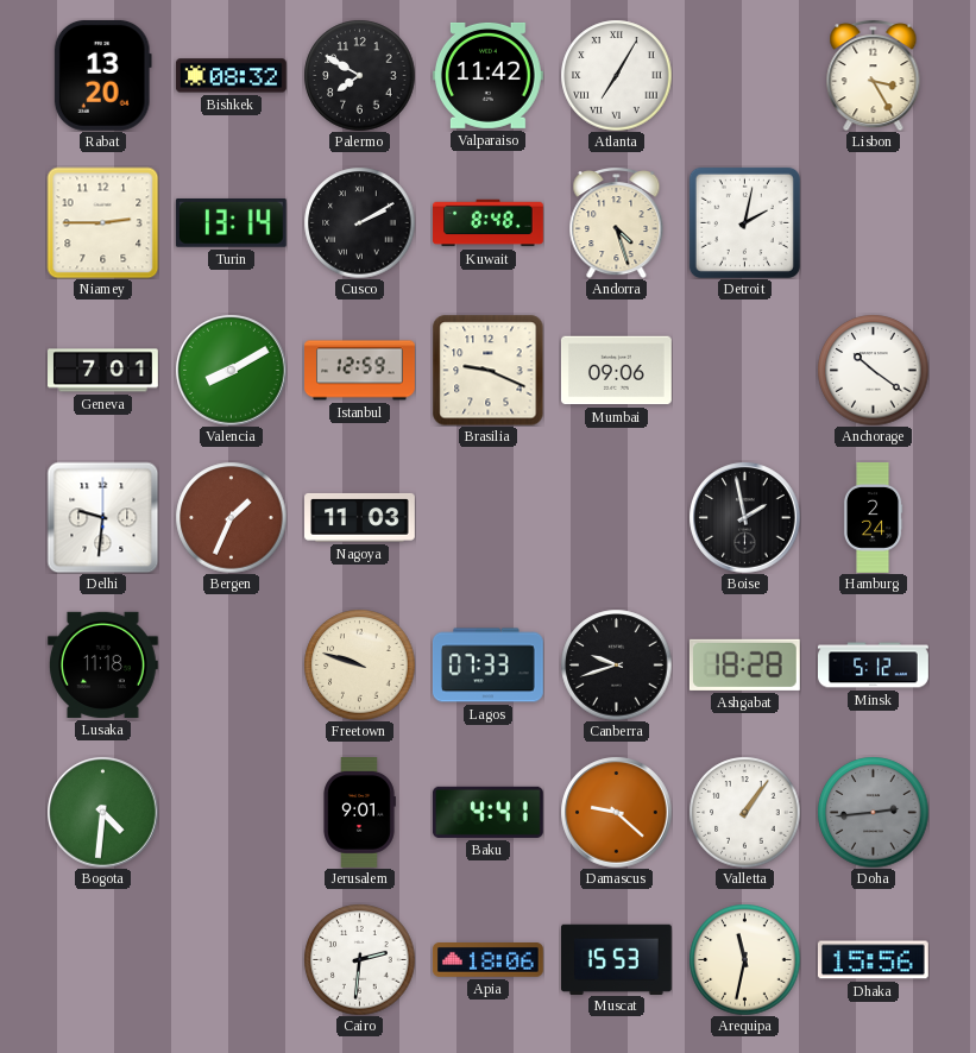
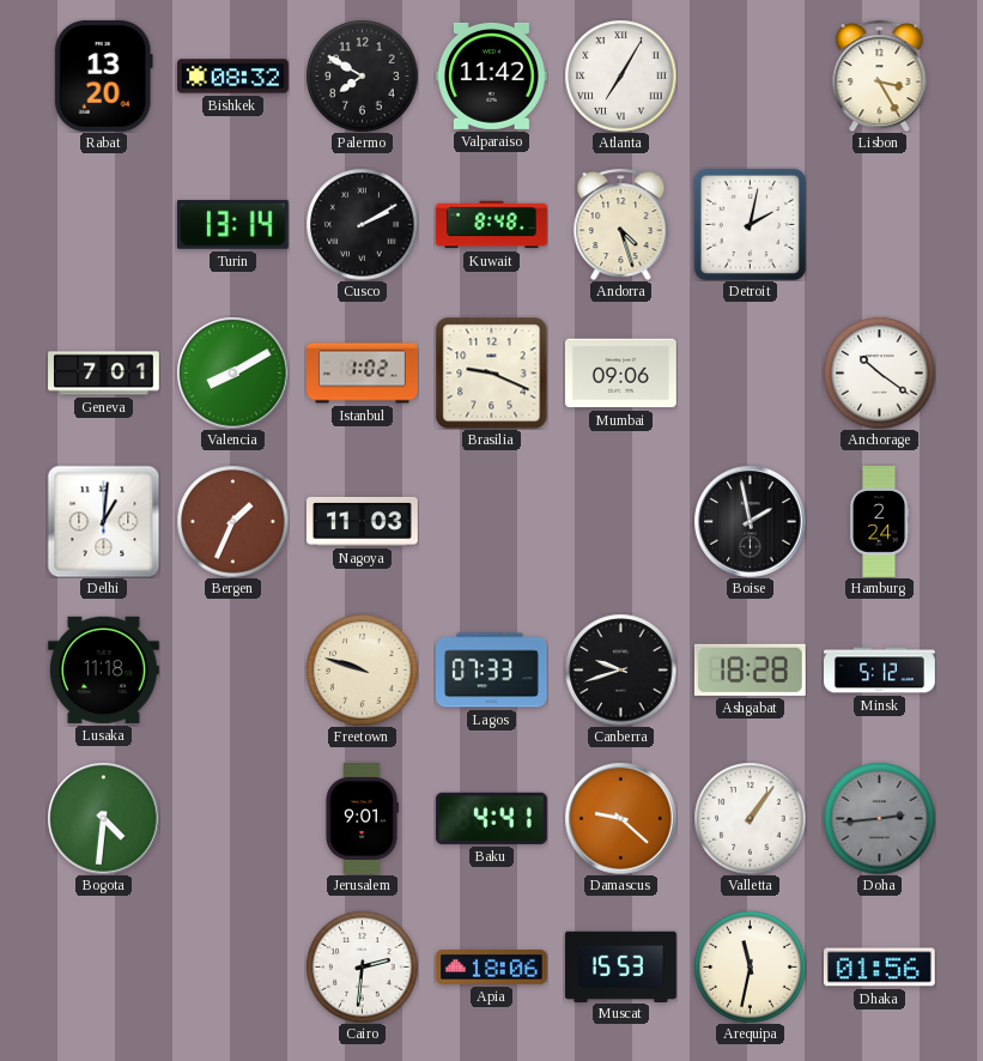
Niamey: 2:45 -> none
Istanbul: 12:59 -> 1:02
Delhi: 9:31 -> 1:01
Dhaka: 15:56 -> 01:56
